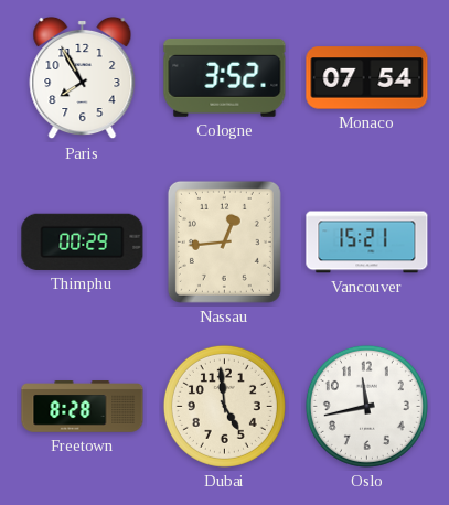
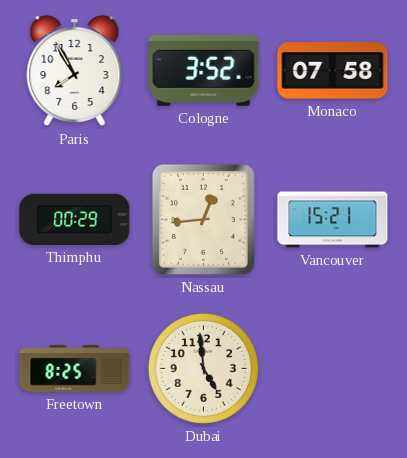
Monaco: 07:54 -> 07:58
Freetown: 8:28 -> 8:25
Oslo: 11:43 -> none
